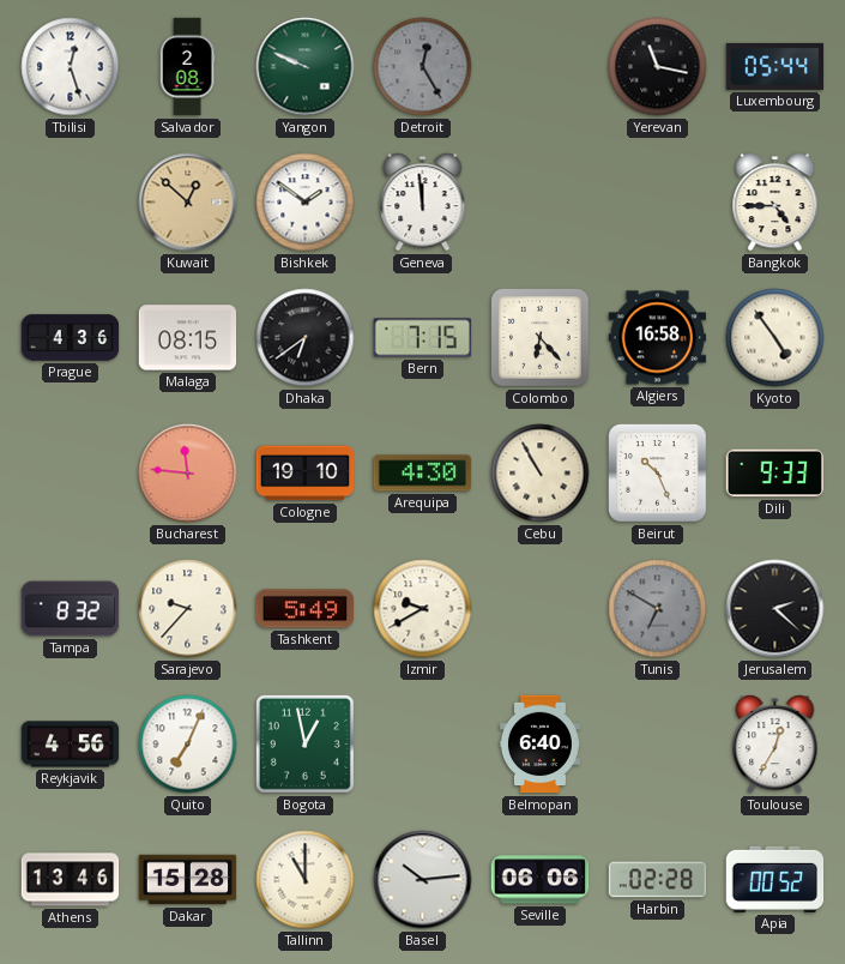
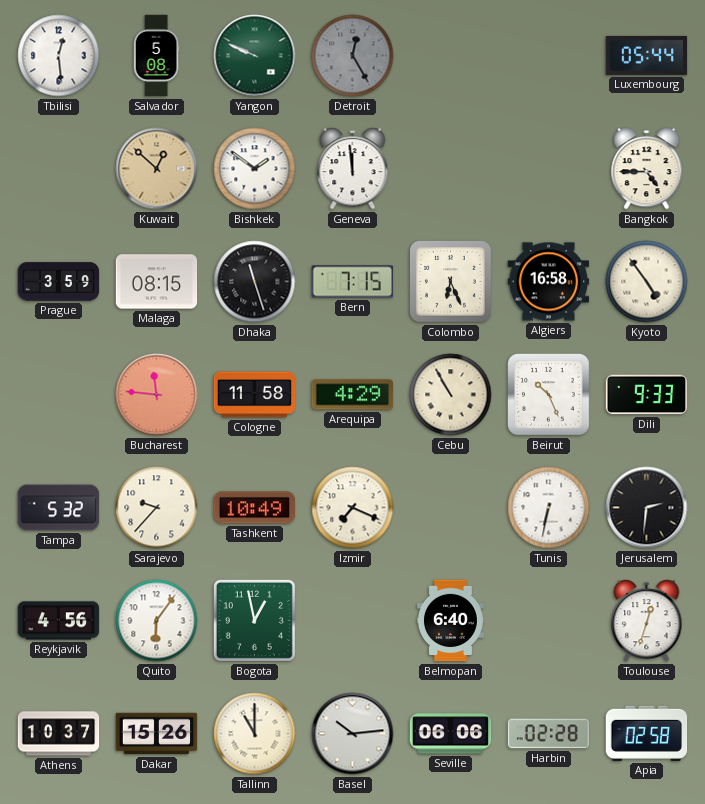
Tbilisi: 12:27 -> 12:29
Salvador: 2:08 -> 5:08
Yerevan: 11:17 -> none
Prague: 4:36 -> 3:59
Dhaka: 6:39 -> 11:27
Colombo: 6:23 -> 6:26
Cologne: 19:10 -> 11:58
Arequipa: 4:30 -> 4:29
Tampa: 8:32 -> 5:32
Tashkent: 5:49 -> 10:49
Izmir: 9:40 -> 7:19
Tunis: 6:50 -> 6:32
Tunis dial: grey -> white
Jerusalem: 2:22 -> 2:31
Quito: 7:04 -> 6:06
Toulouse: 12:35 -> 12:33
Athens: 13:46 -> 10:37
Dakar: 15:28 -> 15:26
Apia: 00:52 -> 02:58
